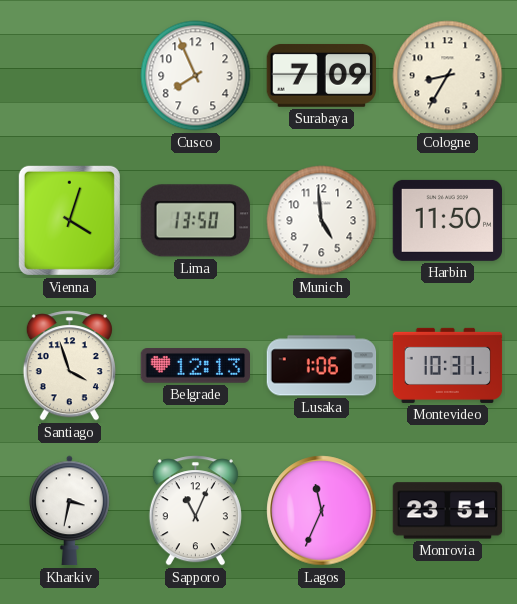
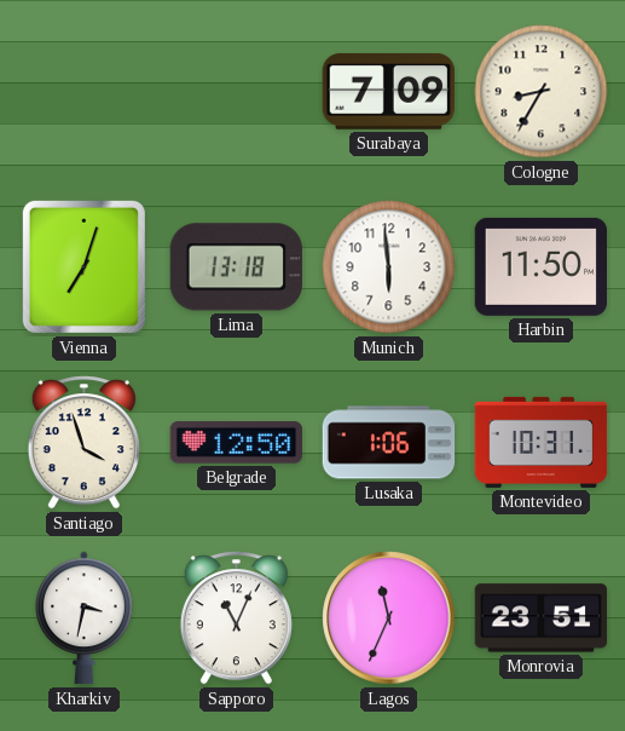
Cusco: 7:56 -> none
Vienna: 4:03 -> 7:03
Lima: 13:50 -> 13:18
Munich: 4:59 -> 5:59
Belgrade: 12:13 -> 12:50
